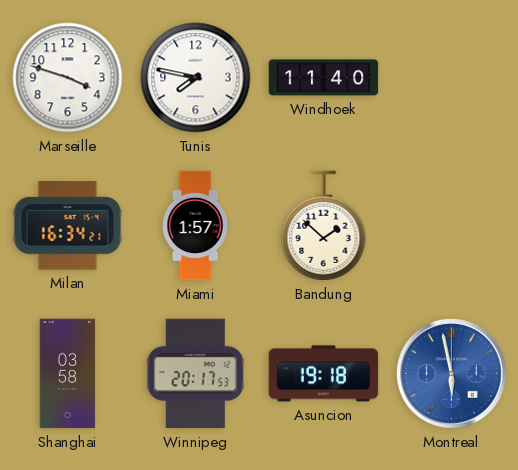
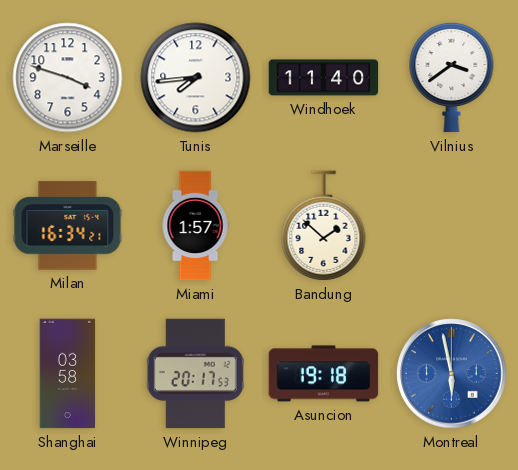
Tunis: 7:47 -> 7:44
Vilnius: none -> 3:39
